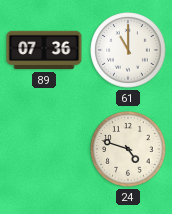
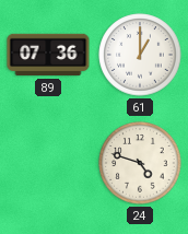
61: 11:00 -> 1:00
